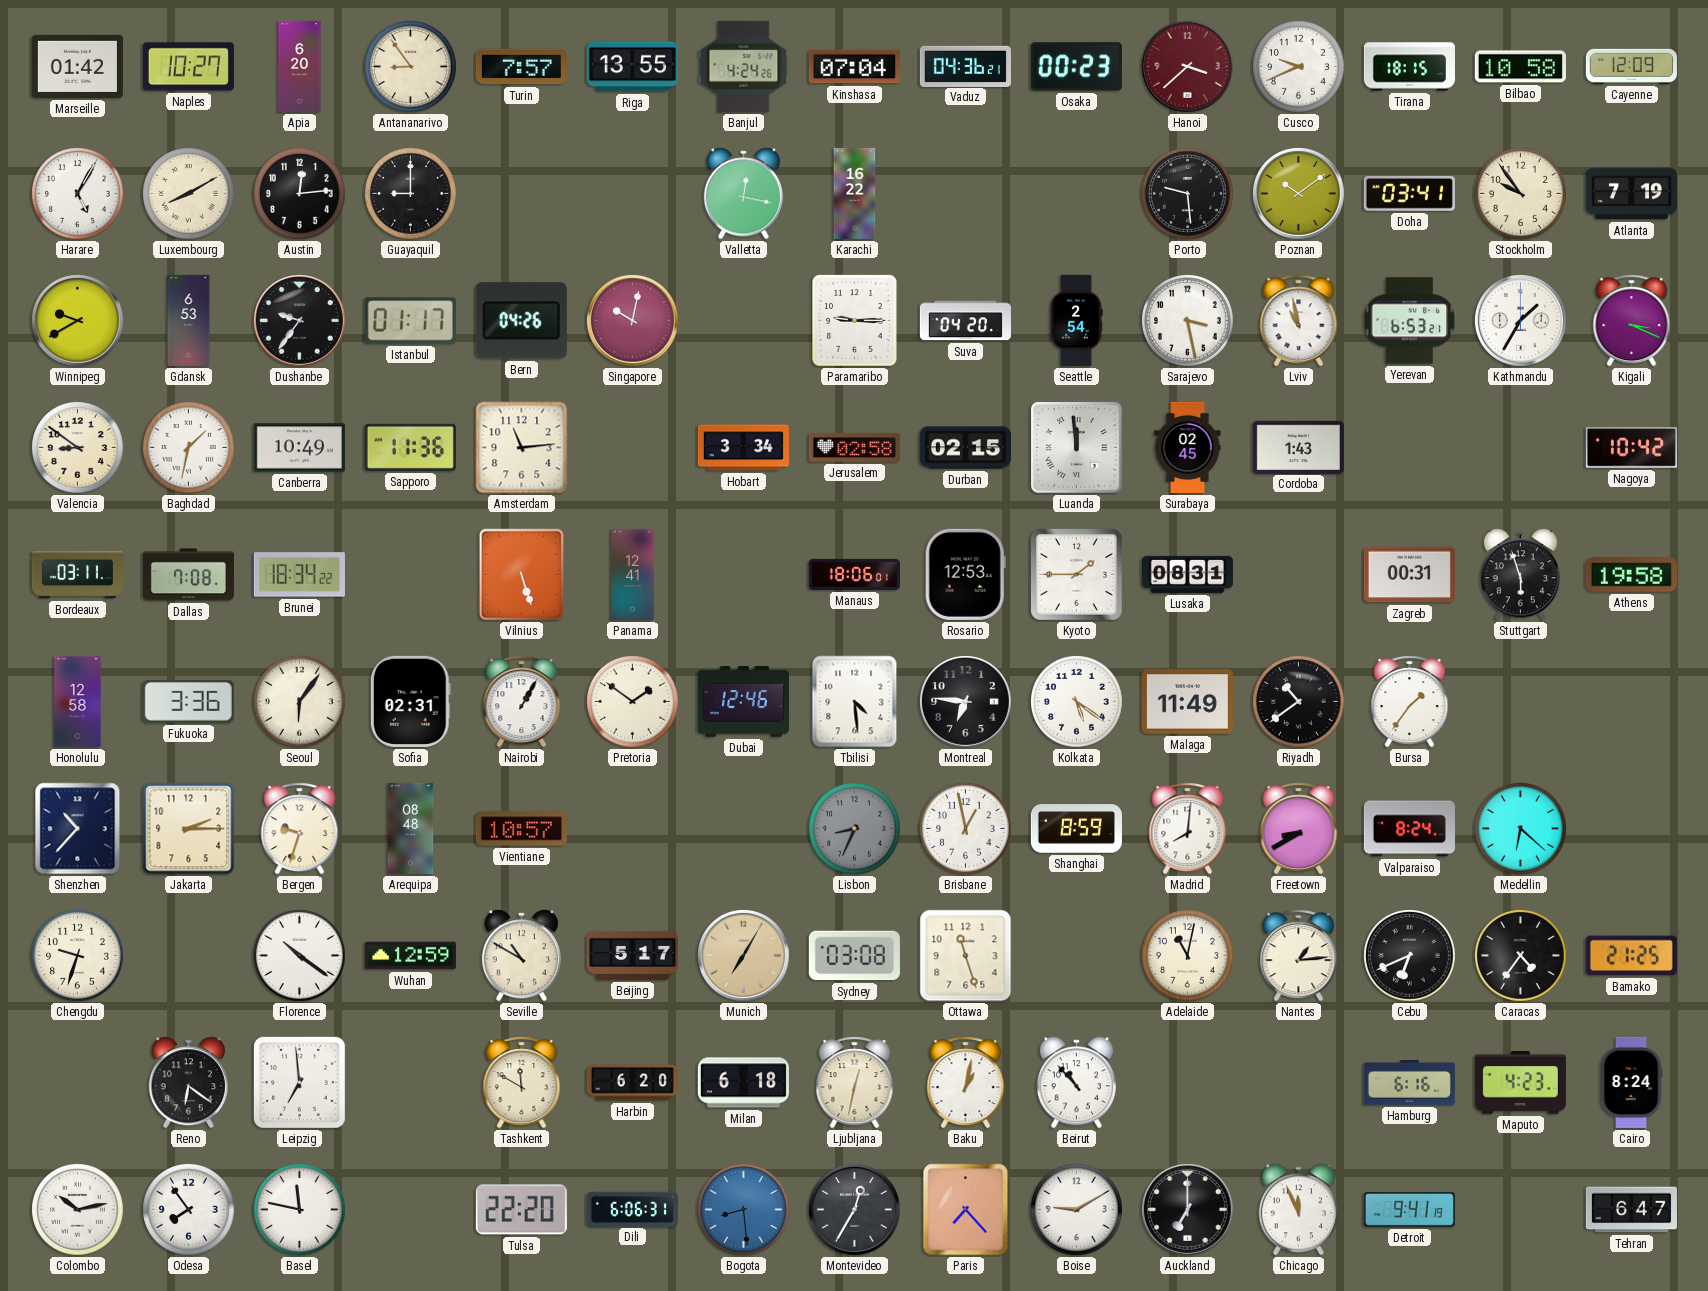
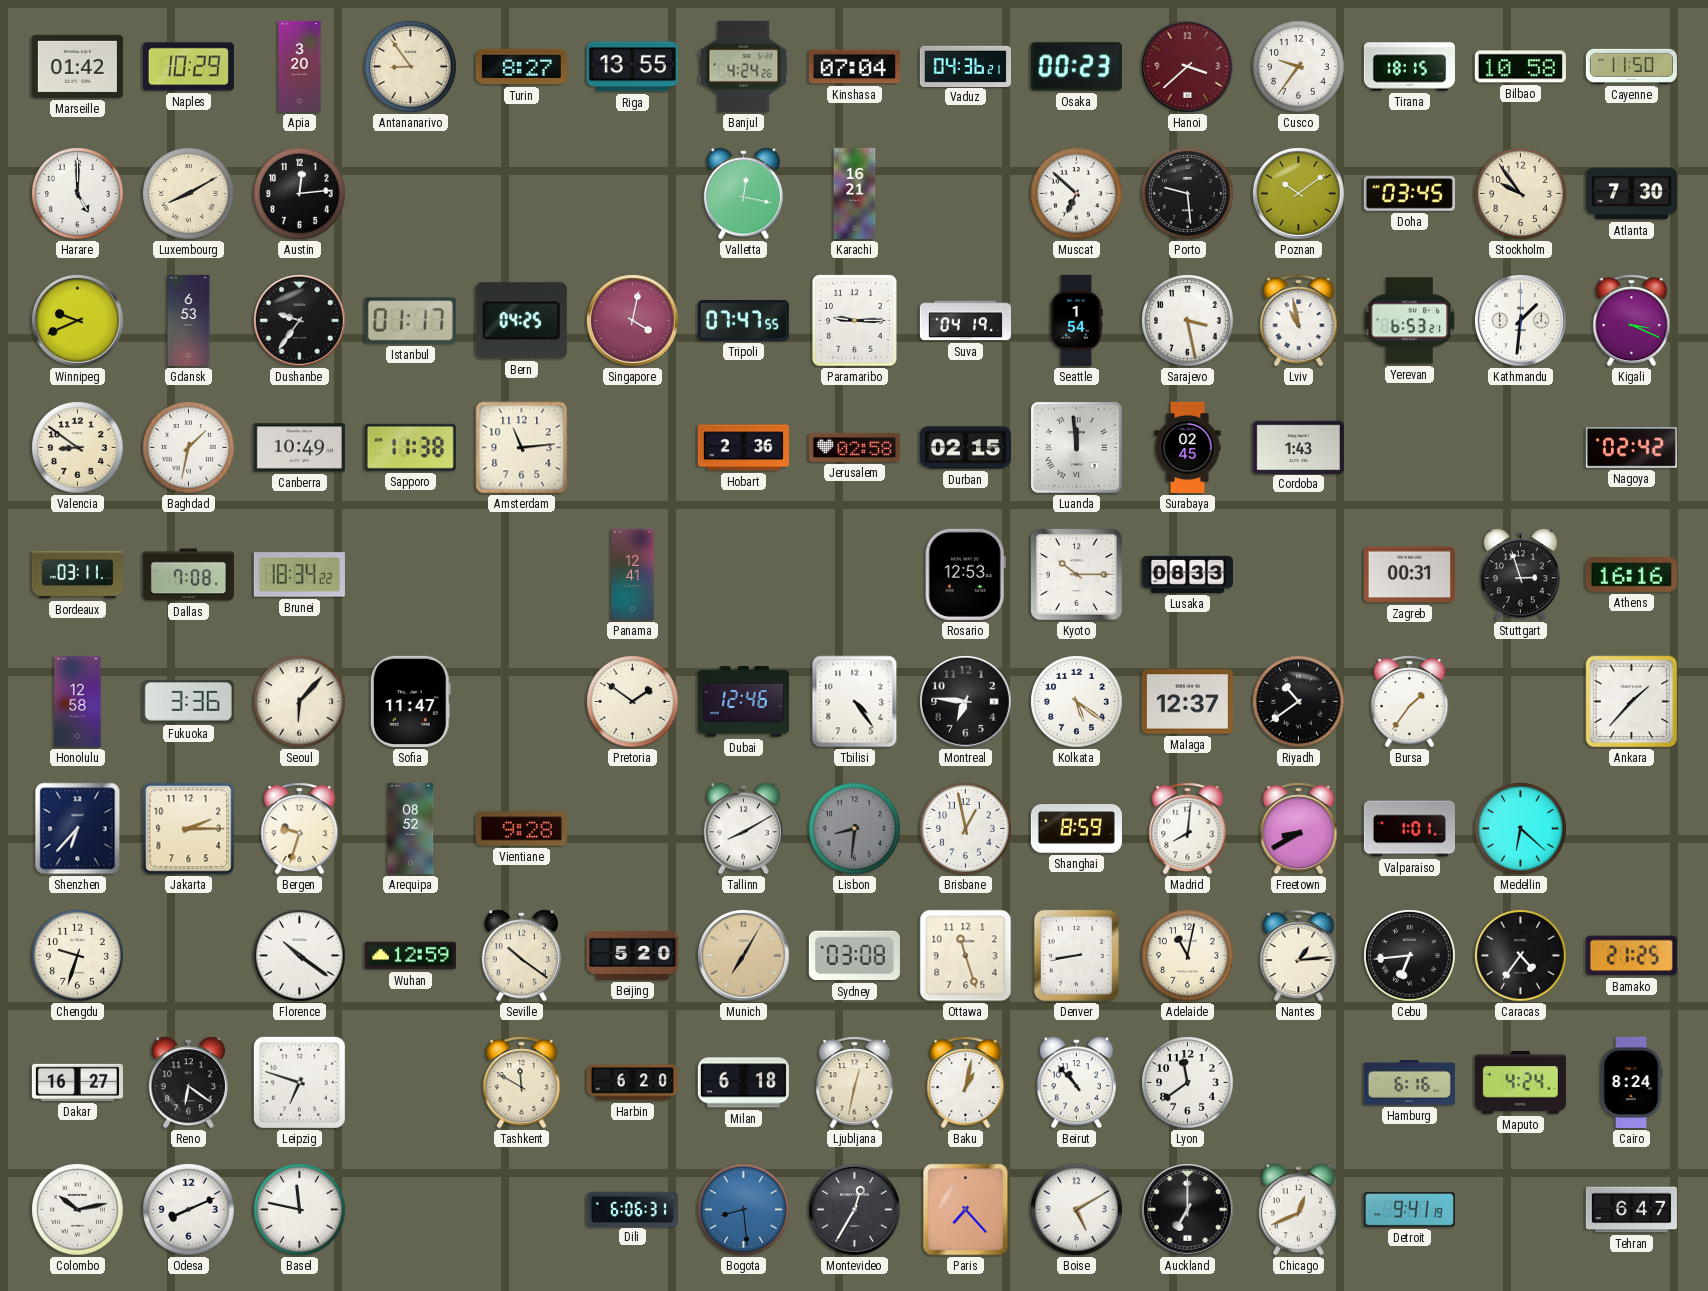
Naples: 10:27 -> 10:29
Apia: 6:20 -> 3:20
Turin: 7:57 -> 8:27
Cusco: 9:41 -> 9:36
Cayenne: 12:09 -> 11:50
Harare: 5:05 -> 5:00
Guayaquil: 9:00 -> none
Karachi: 16:22 -> 16:21
Muscat: none -> 6:52
Doha: 03:41 -> 03:45
Atlanta: 7:19 -> 7:30
Winnipeg: 9:40 -> 9:41
Bern: 04:26 -> 04:25
Singapore: 10:02 -> 4:02
Tripoli: none -> 07:47
Suva: 04:20 -> 04:19
Seattle: 2:54 -> 1:54
Kathmandu: 1:35 -> 1:31
Sapporo: 11:36 -> 11:38
Hobart: 3:34 -> 2:36
Nagoya: 10:42 -> 02:42
Vilnius: 5:27 -> none
Manaus: 18:06 -> none
Kyoto: 1:45 -> 10:15
Lusaka: 08:31 -> 08:33
Stuttgart: 5:57 -> 2:57
Athens: 19:58 -> 16:16
Seoul: 6:06 -> 6:07
Sofia: 02:31 -> 11:47
Nairobi: 1:05 -> none
Tbilisi: 4:29 -> 4:24
Malaga: 11:49 -> 12:37
Ankara: none -> 1:37
Shenzhen: 10:37 -> 6:37
Arequipa: 08:48 -> 08:52
Vientiane: 10:57 -> 9:28
Tallinn: none -> 8:10
Lisbon: 8:34 -> 8:31
Valparaiso: 8:24 -> 1:01
Seville: 10:50 -> 10:21
Beijing: 5:17 -> 5:20
Denver: none -> 8:43
Cebu: 6:41 -> 6:44
Dakar: none -> 16:27
Leipzig: 6:59 -> 6:48
Lyon: none -> 11:39
Maputo: 4:23 -> 4:24
Odesa: 7:54 -> 8:11
Tulsa: 22:20 -> none
Boise: 9:10 -> 5:10
Chicago: 11:56 -> 12:41
